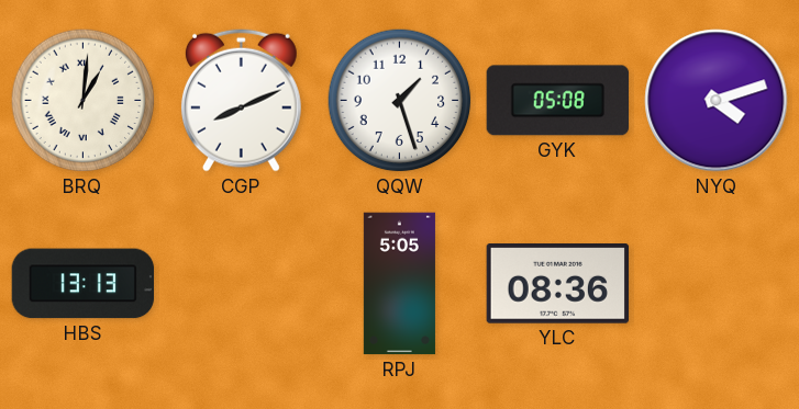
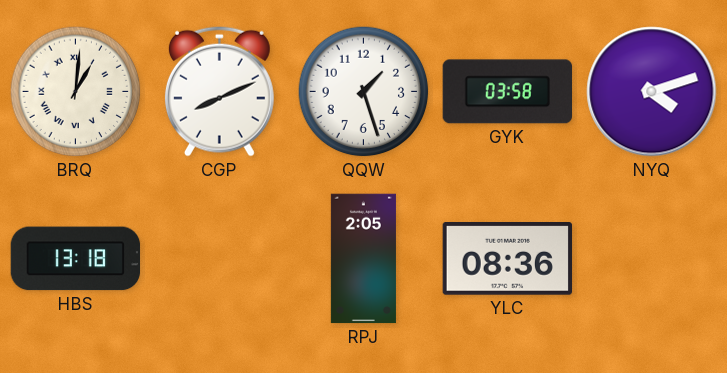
GYK: 05:08 -> 03:58
HBS: 13:13 -> 13:18
RPJ: 5:05 -> 2:05
